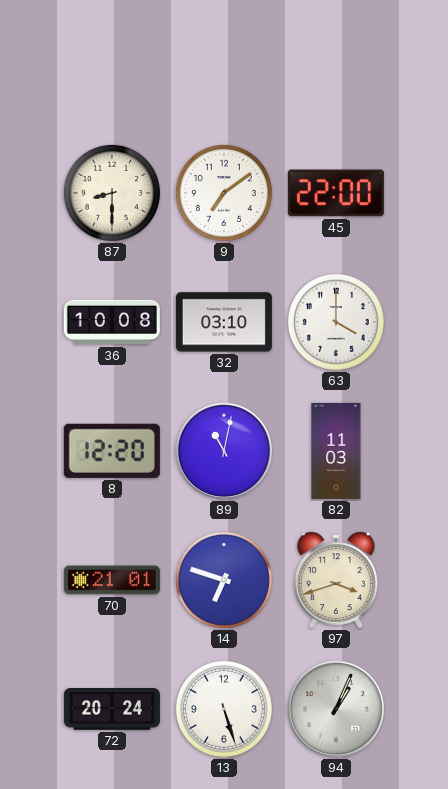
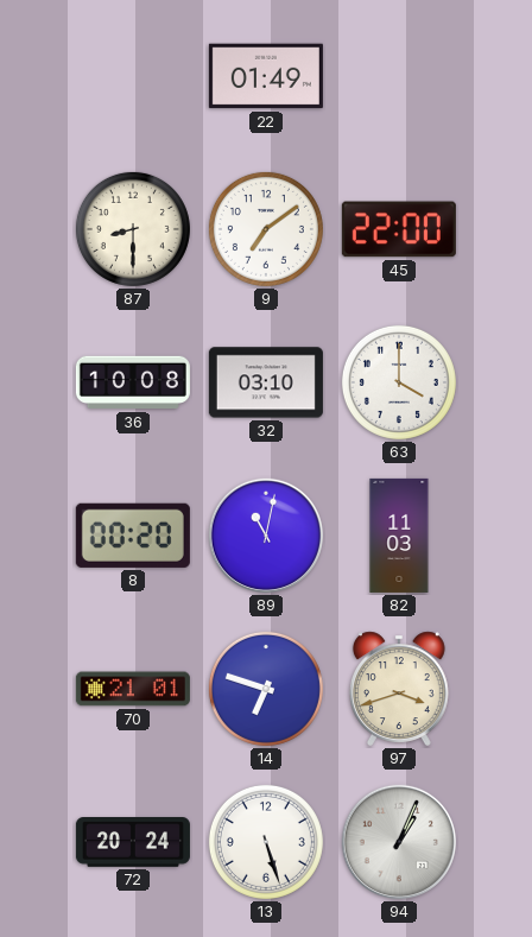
22: none -> 01:49
8: 12:20 -> 00:20
